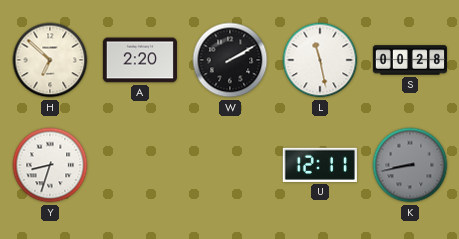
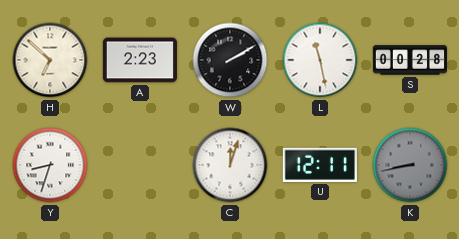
A: 2:20 -> 2:23
C: none -> 12:03
